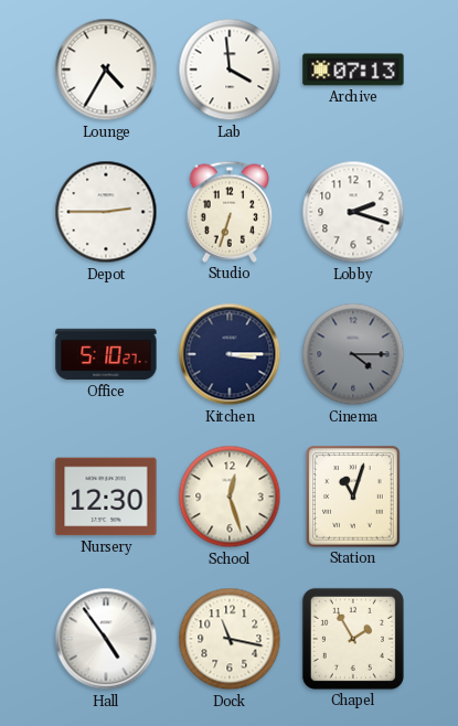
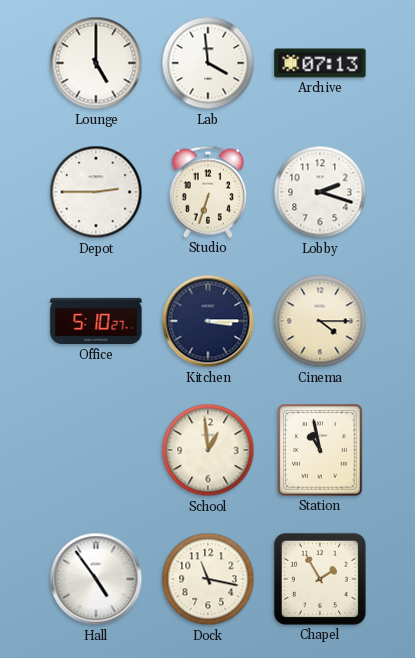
Lounge: 4:35 -> 5:00
Cinema dial: grey -> cream
Nursery: 12:30 -> none
School: 12:27 -> 12:59
Station: 11:03 -> 10:58
